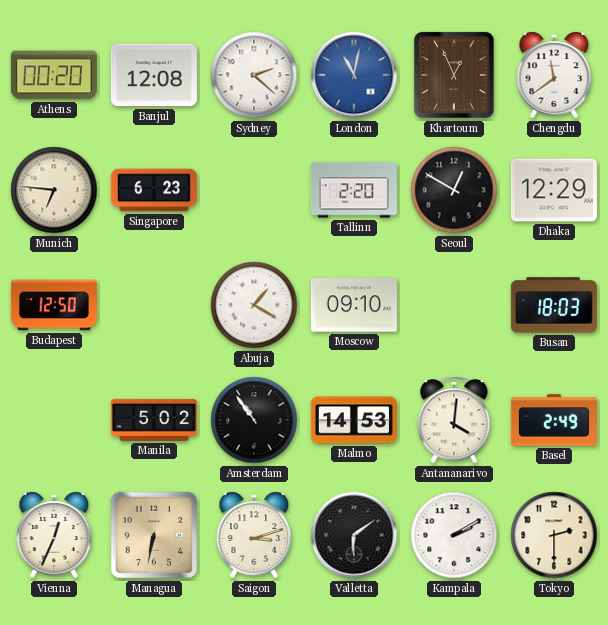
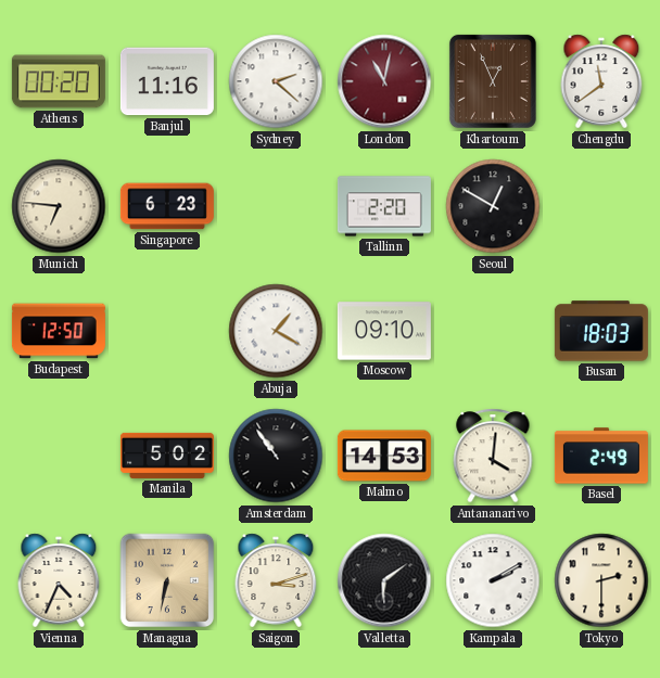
Banjul: 12:08 -> 11:16
London dial: blue -> burgundy
Dhaka: 12:29 -> none
Vienna: 12:34 -> 4:34
